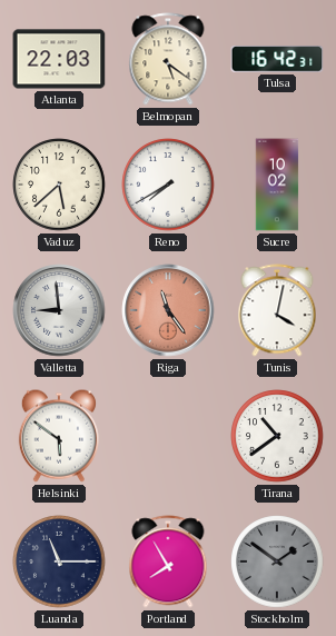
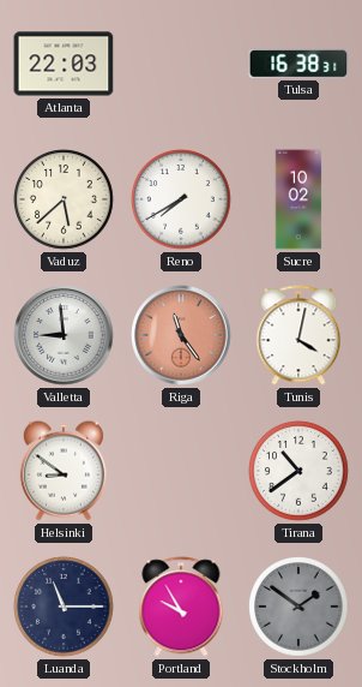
Belmopan: 5:21 -> none
Tulsa: 16:42 -> 16:38
Helsinki: 5:51 -> 8:51
Portland: 7:55 -> 9:55
